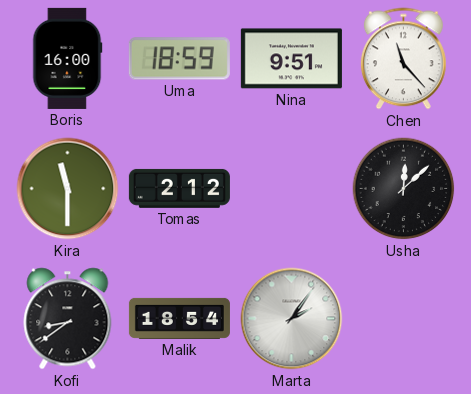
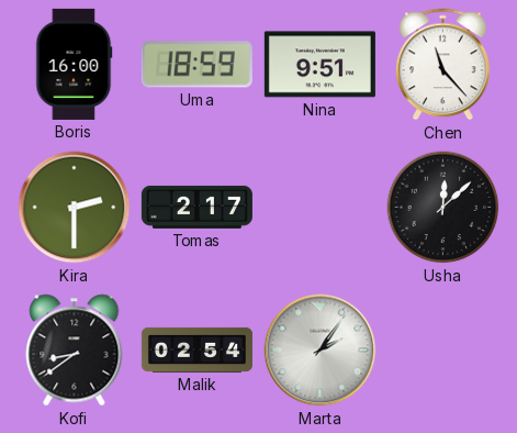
Kira: 11:30 -> 2:30
Tomas: 2:12 -> 2:17
Malik: 18:54 -> 02:54
